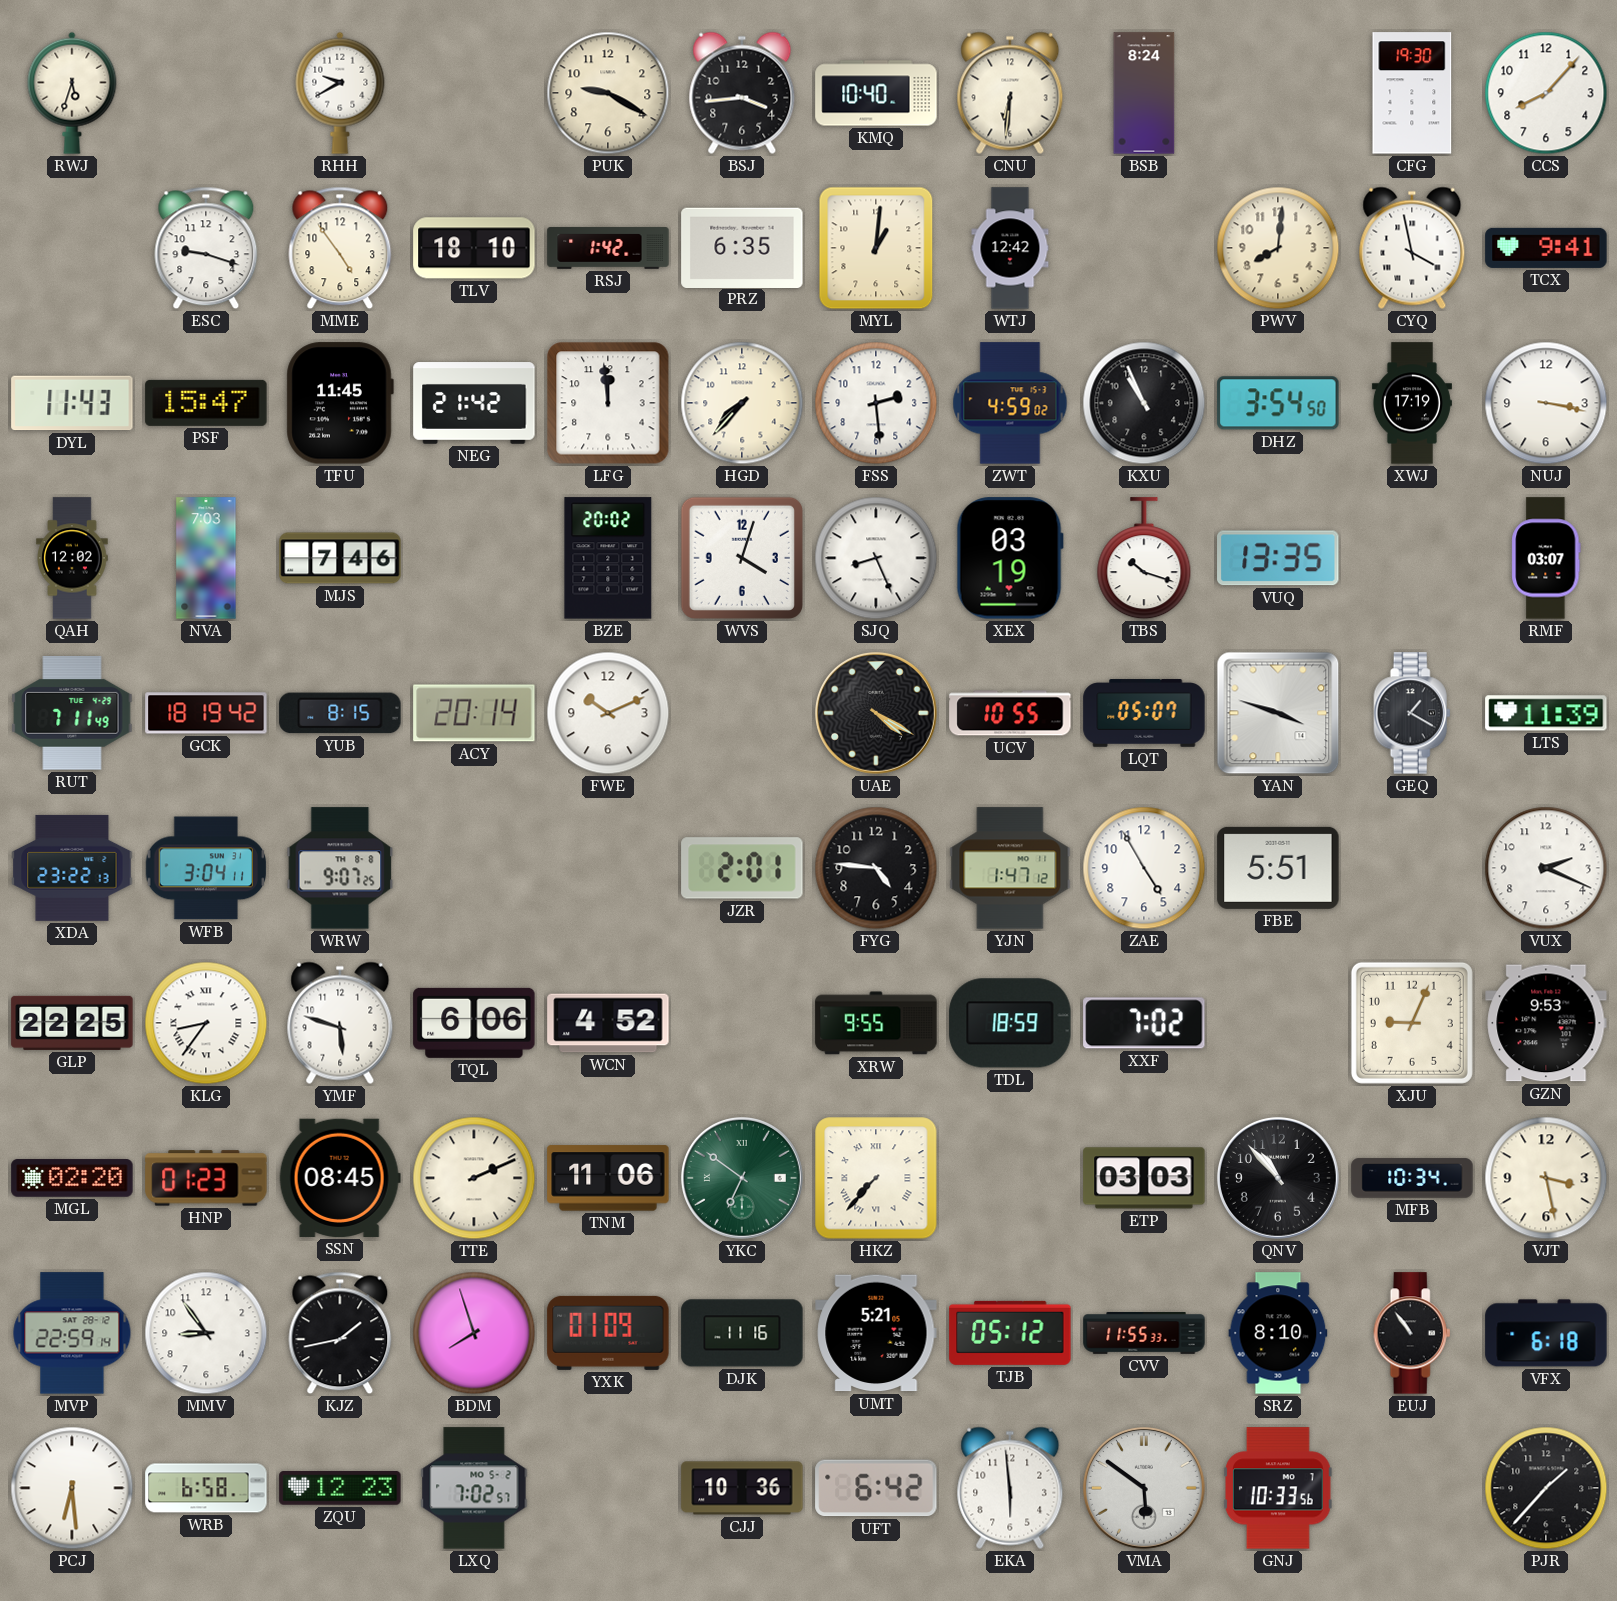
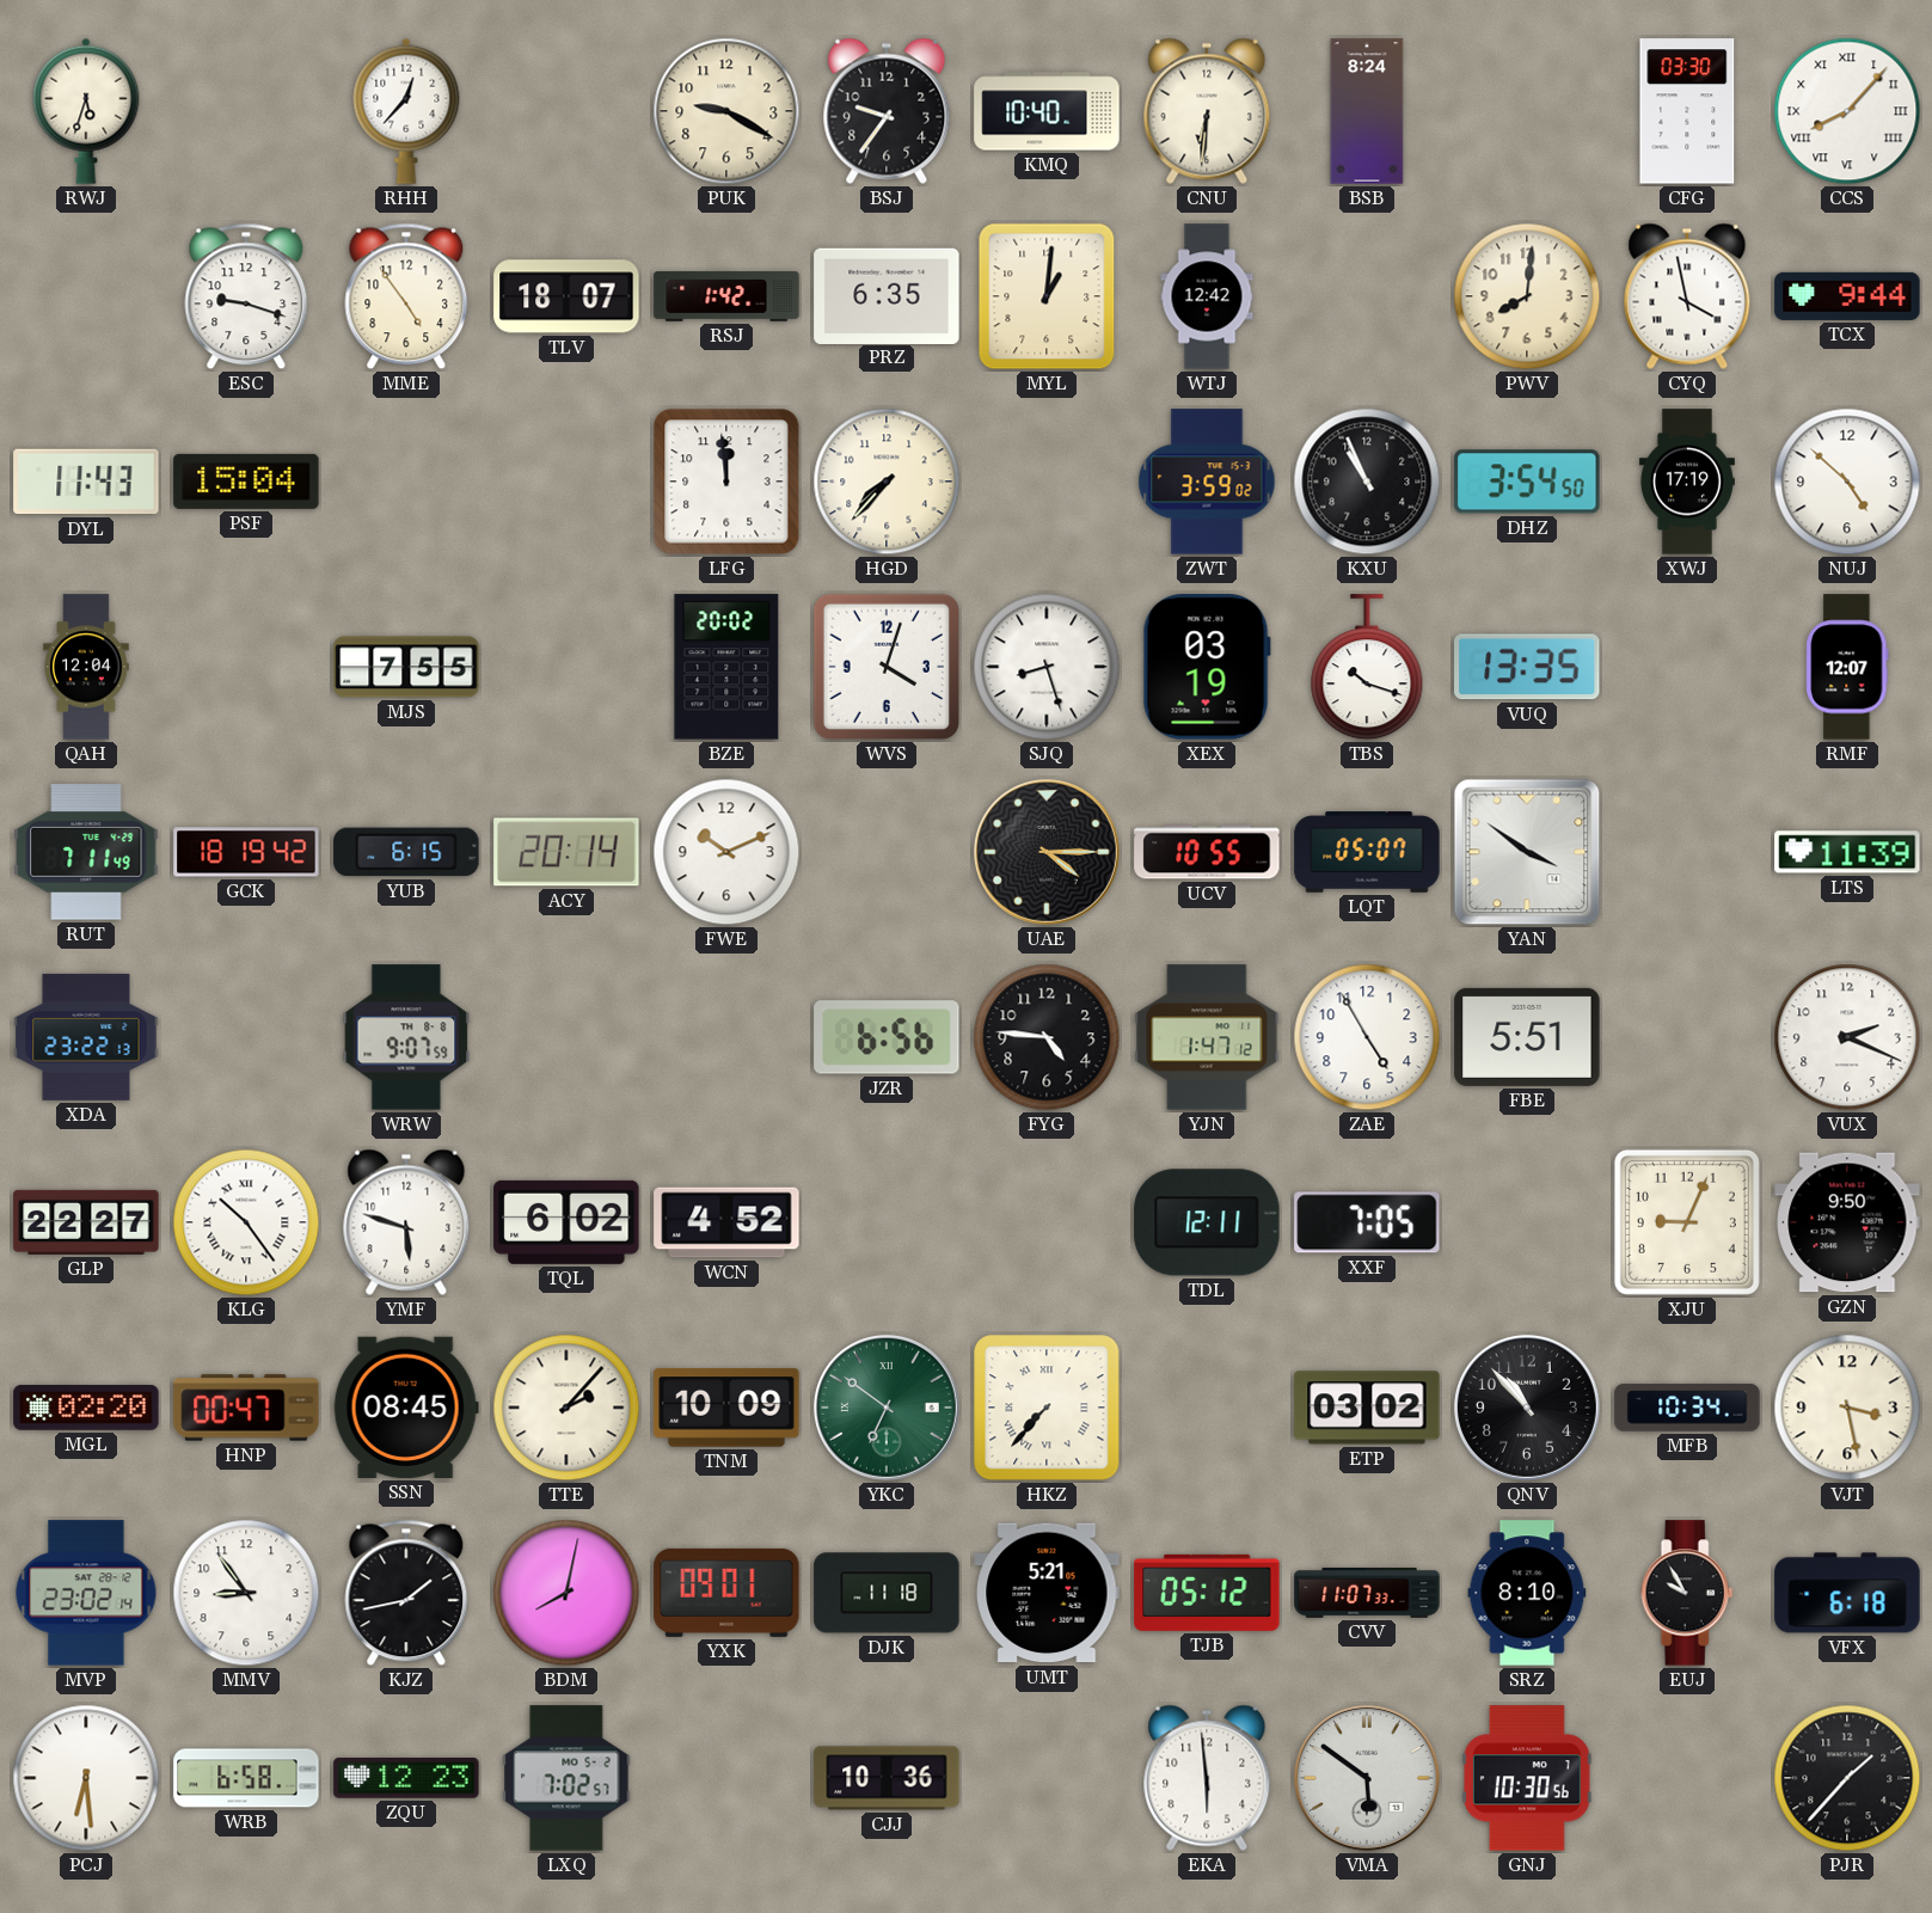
RHH: 9:40 -> 12:37
BSJ: 3:44 -> 9:36
CFG: 19:30 -> 03:30
CCS numerals: Arabic -> Roman
TLV: 18:10 -> 18:07
TCX: 9:41 -> 9:44
PSF: 15:47 -> 15:04
TFU: 11:45 -> none
NEG: 21:42 -> none
FSS: 2:29 -> none
ZWT: 4:59 -> 3:59
NUJ: 3:17 -> 4:52
QAH: 12:02 -> 12:04
NVA: 7:03 -> none
MJS: 7:46 -> 7:55
SJQ: 8:26 -> 8:27
RMF: 03:07 -> 12:07
YUB: 8:15 -> 6:15
UAE: 4:20 -> 4:15
YAN: 3:48 -> 3:51
GEQ: 1:20 -> none
WFB: 3:04 -> none
WRW: 9:07:25 -> 9:07:59
JZR: 2:01 -> 6:56
GLP: 22:25 -> 22:27
KLG: 8:36 -> 10:24
TQL: 6:06 -> 6:02
XRW: 9:55 -> none
TDL: 18:59 -> 12:11
XXF: 7:02 -> 7:05
GZN: 9:53 -> 9:50
HNP: 01:23 -> 00:47
TTE: 2:11 -> 2:07
TNM: 11:06 -> 10:09
ETP: 03:03 -> 03:02
MVP: 22:59 -> 23:02
BDM: 7:57 -> 8:02
YXK: 01:09 -> 09:01
DJK: 11:16 -> 11:18
CVV: 11:55 -> 11:07
EUJ: 10:54 -> 9:55
UFT: 6:42 -> none
GNJ: 10:33 -> 10:30
